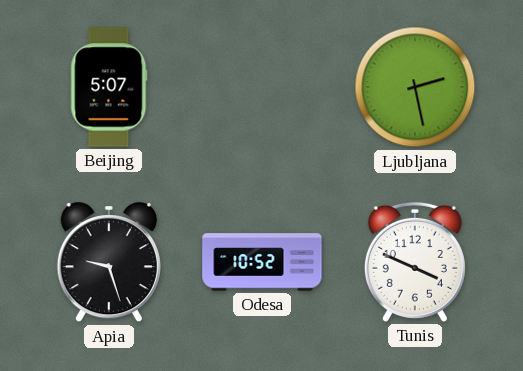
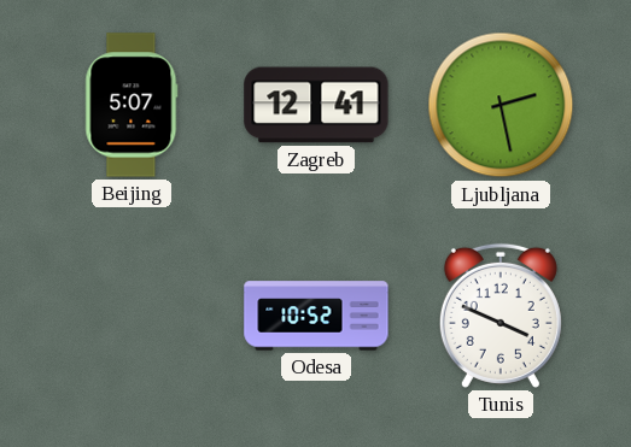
Zagreb: none -> 12:41
Apia: 9:27 -> none
